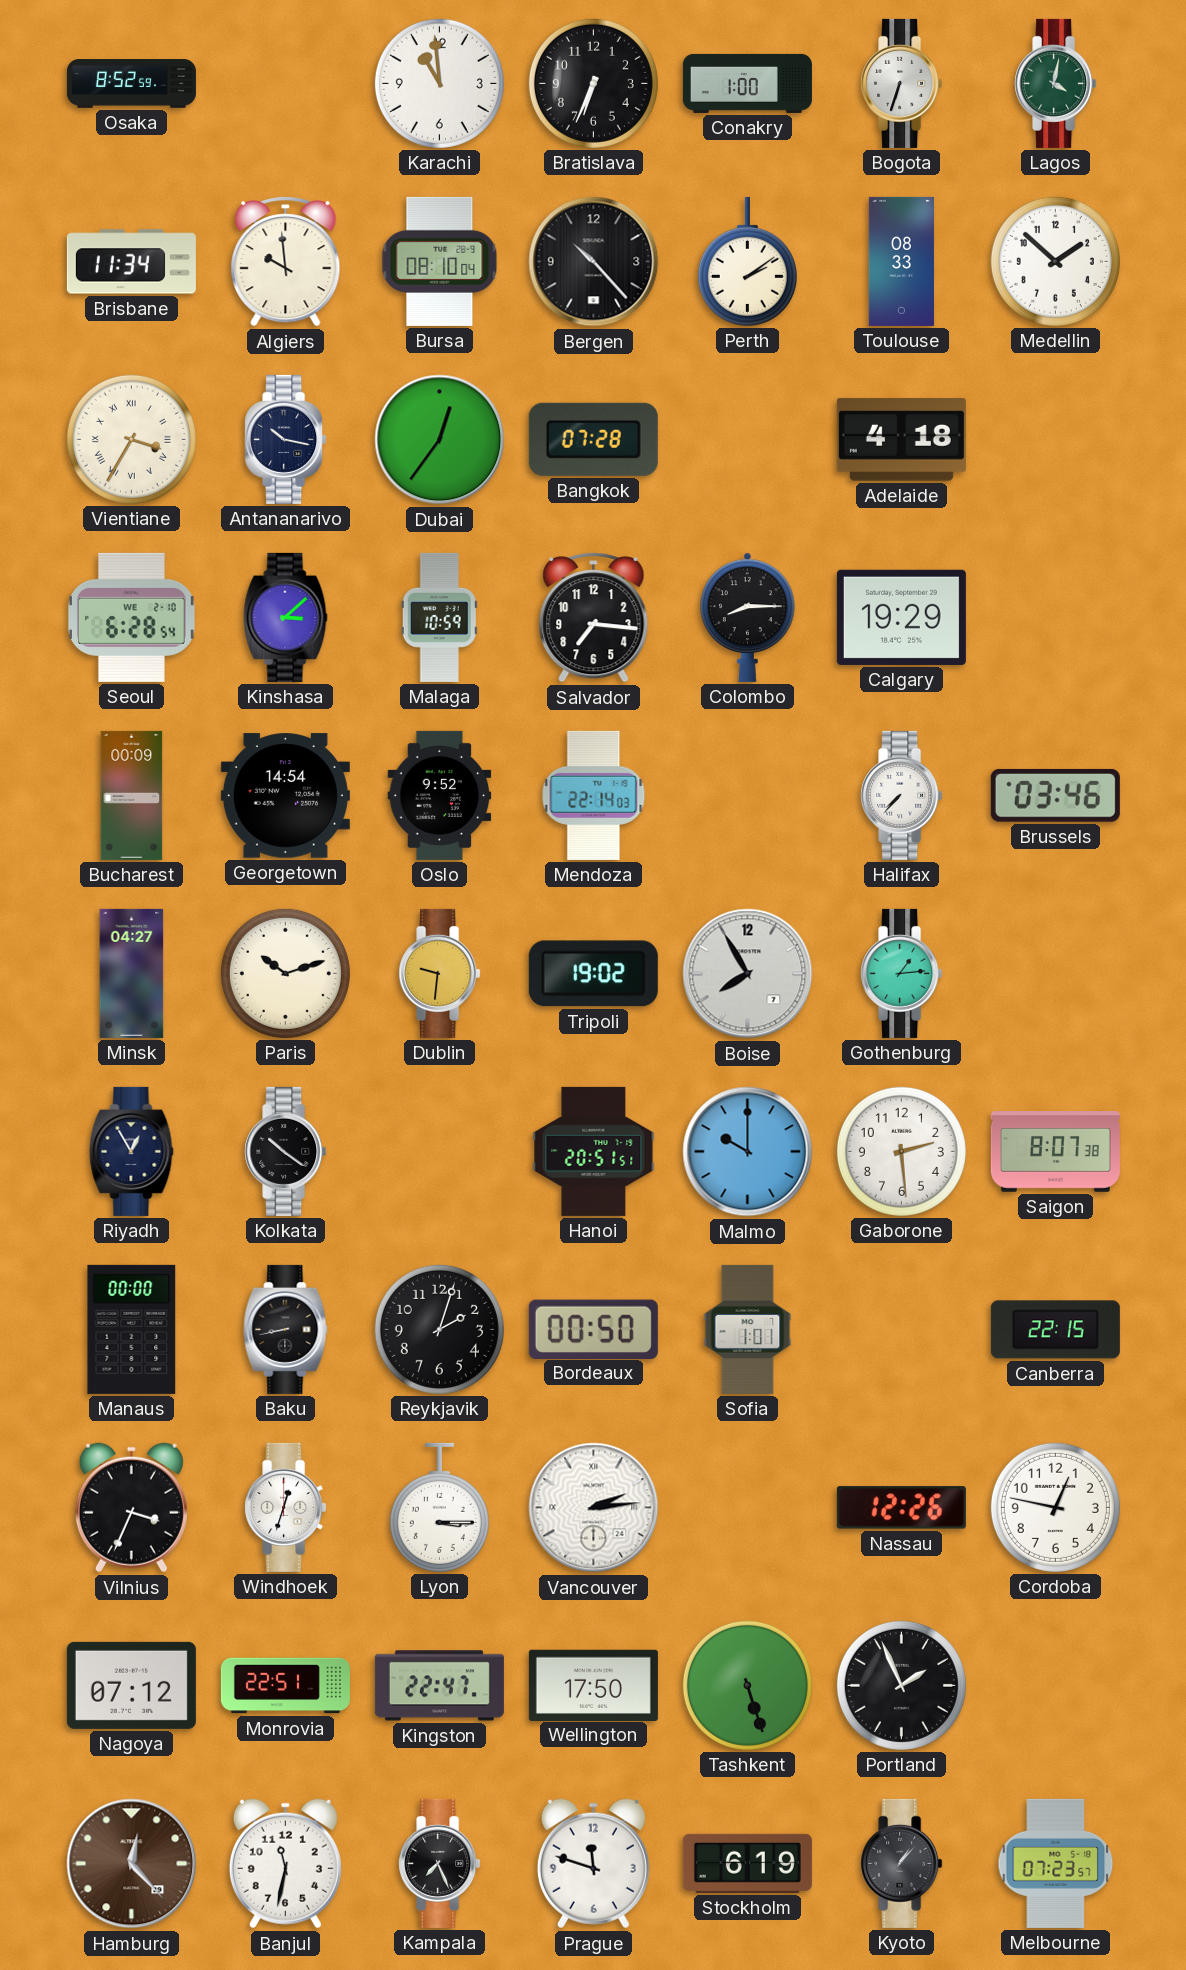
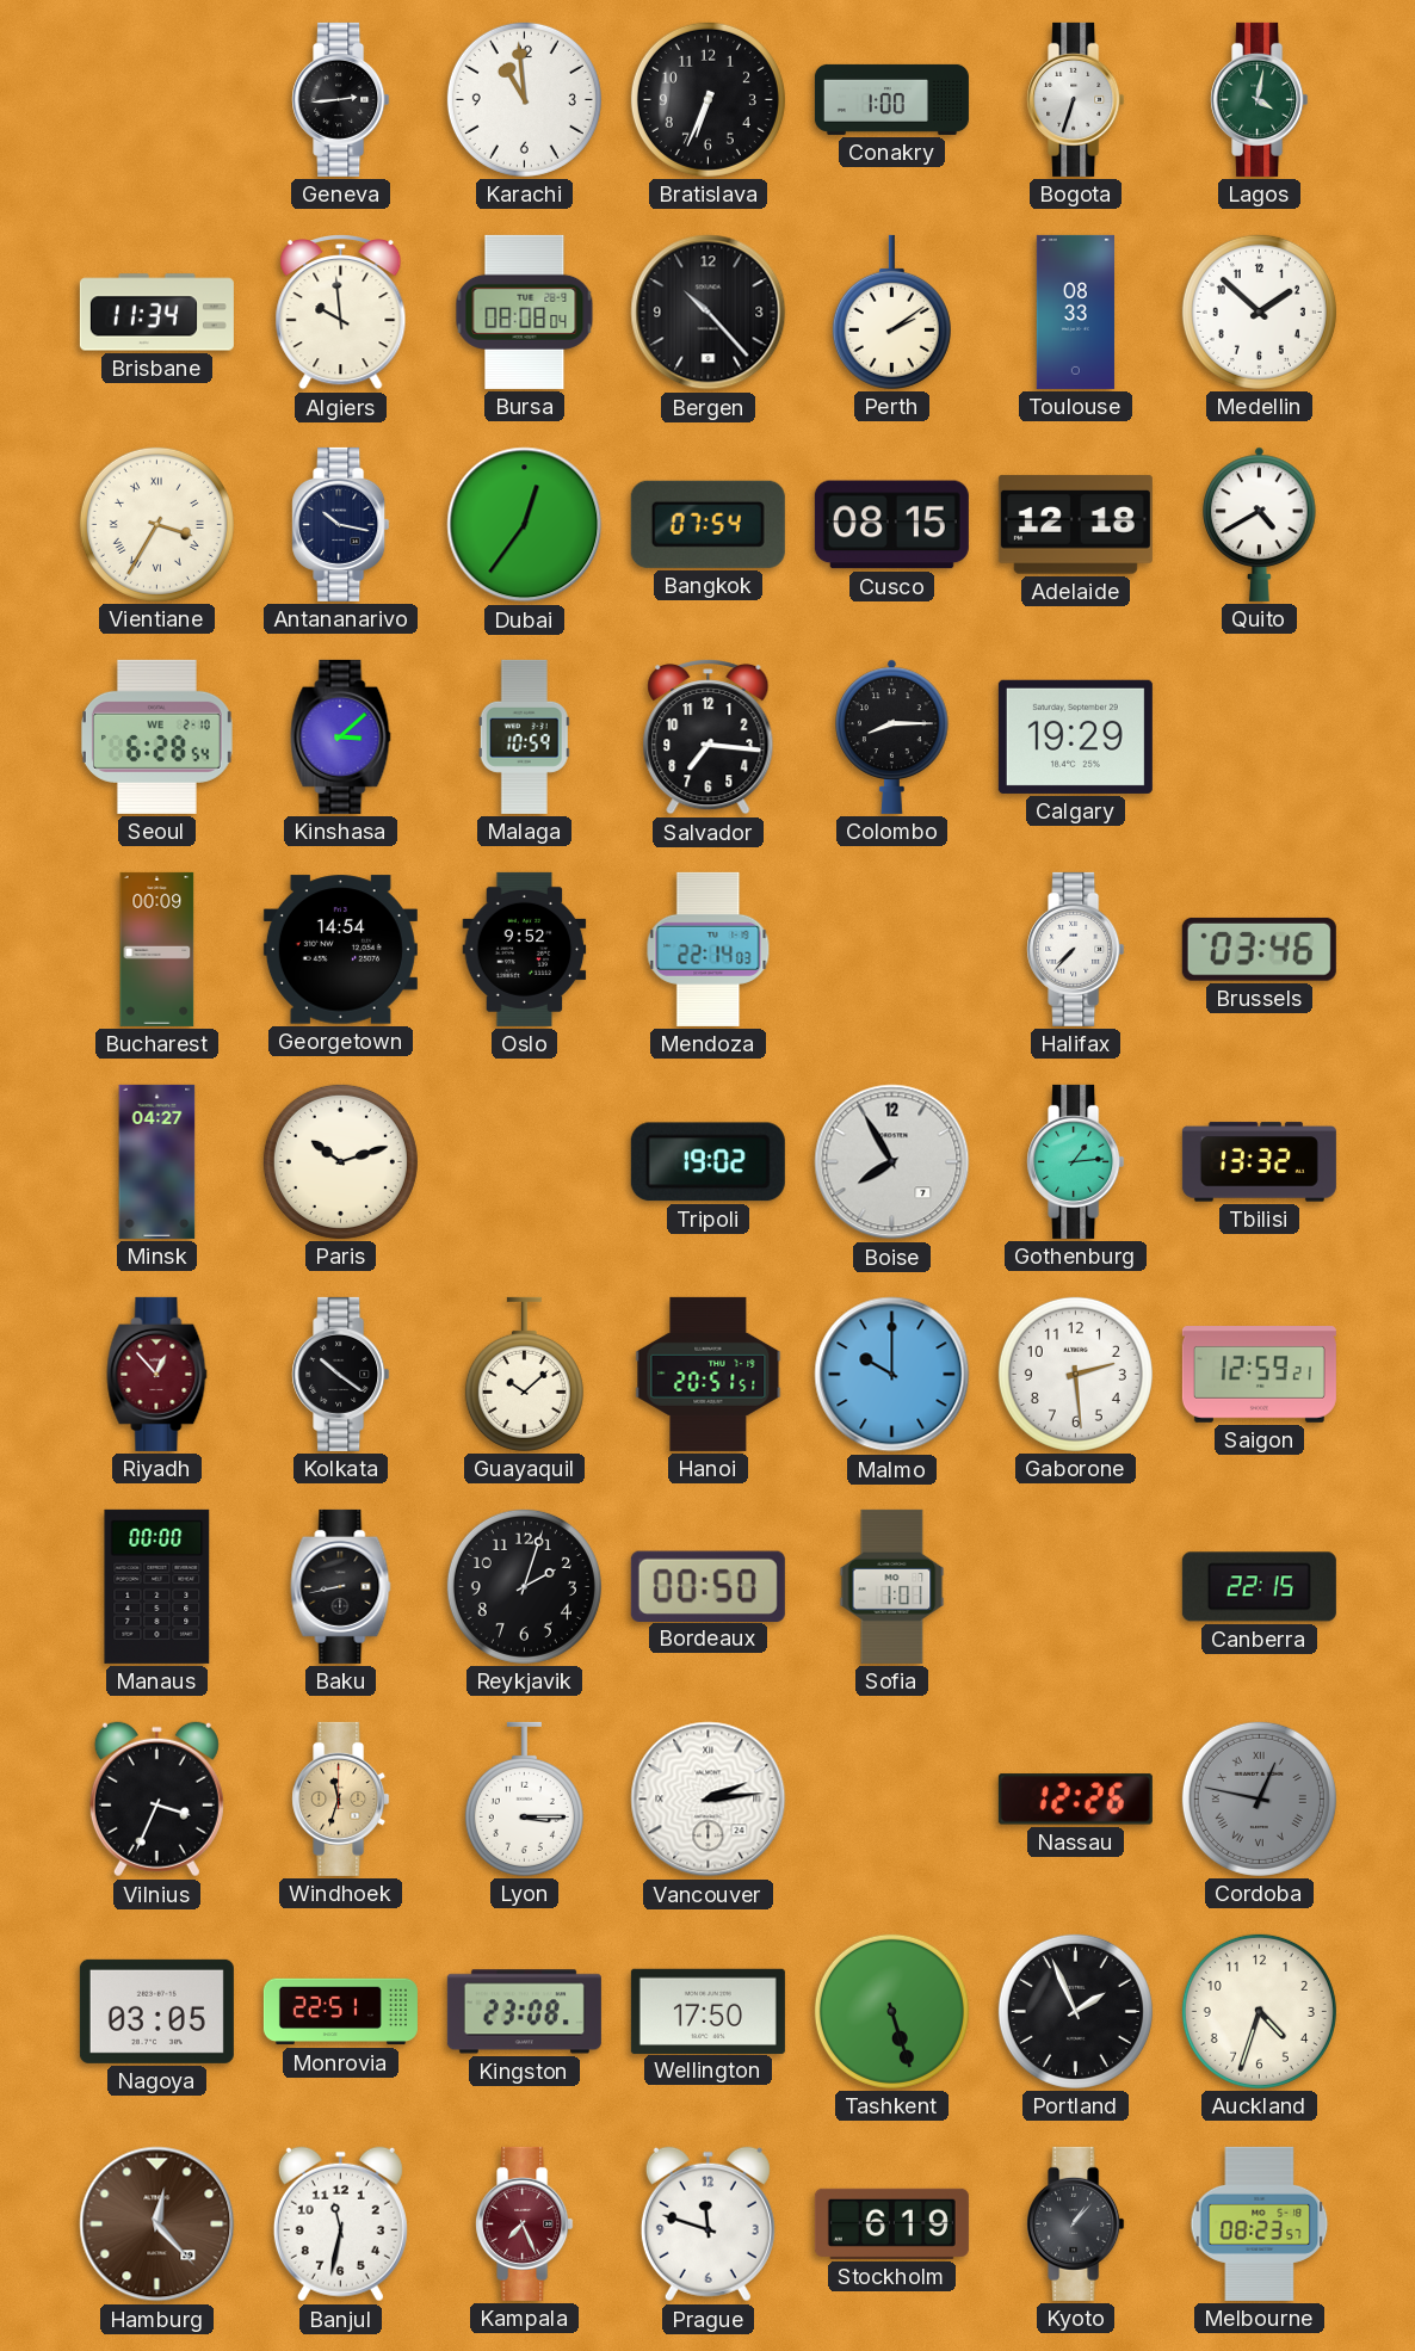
Osaka: 8:52 -> none
Geneva: none -> 2:44
Bursa: 08:10 -> 08:08
Bangkok: 07:28 -> 07:54
Cusco: none -> 08:15
Adelaide: 4:18 -> 12:18
Quito: none -> 4:40
Dublin: 9:31 -> none
Tbilisi: none -> 13:32
Riyadh: 12:55 -> 12:53
Riyadh dial: navy -> burgundy
Guayaquil: none -> 10:08
Saigon: 8:07 -> 12:59
Windhoek: 12:33 -> 11:33
Windhoek dial: white -> champagne
Cordoba dial: white -> grey
Cordoba numerals: Arabic -> Roman
Nagoya: 07:12 -> 03:05
Kingston: 22:47 -> 23:08
Auckland: none -> 4:33
Kampala dial: black -> burgundy
Melbourne: 07:23 -> 08:23
